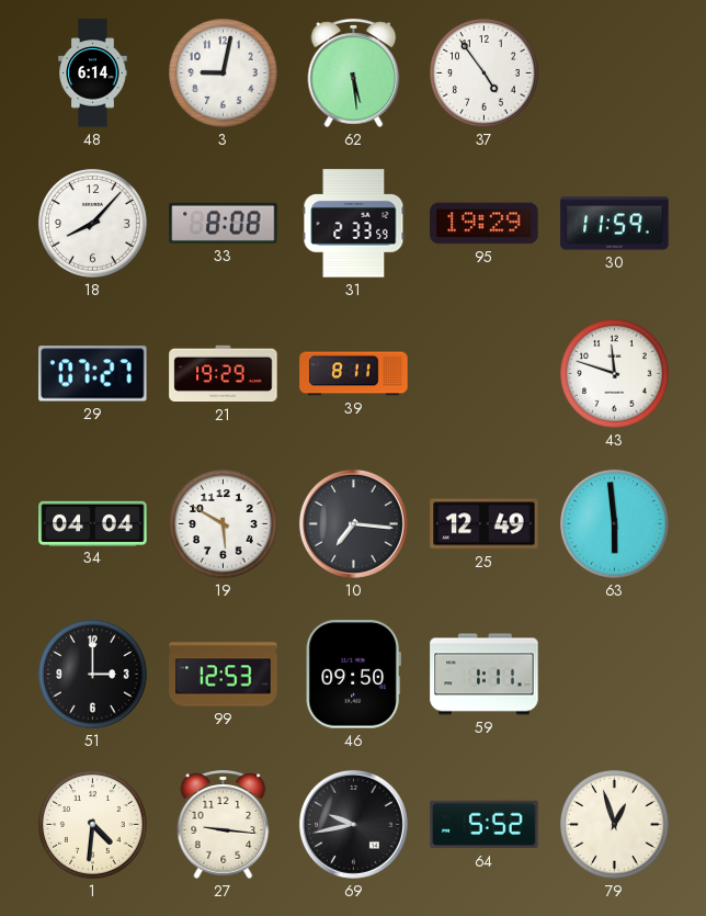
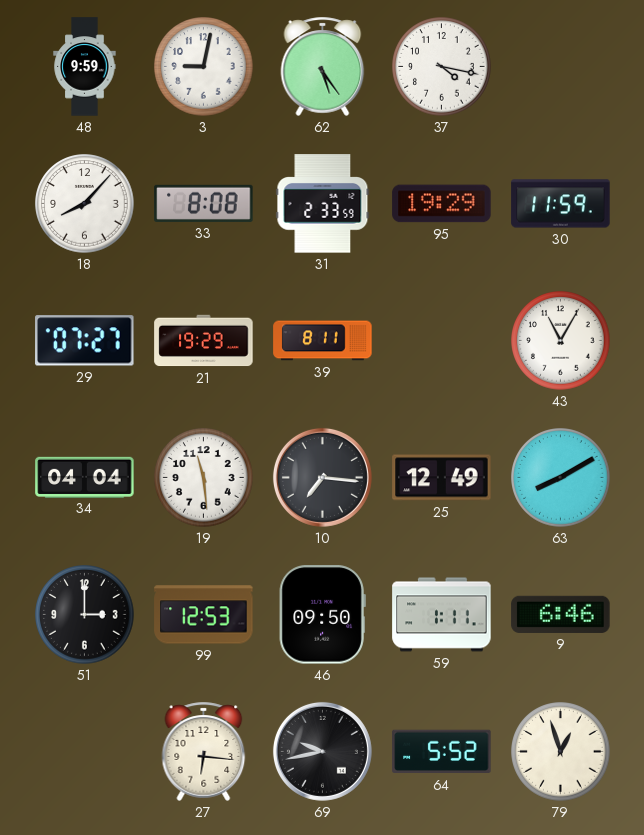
48: 6:14 -> 9:59
62: 5:29 -> 5:24
37: 4:54 -> 4:17
43: 11:48 -> 11:05
19: 5:50 -> 11:29
63: 5:59 -> 8:10
9: none -> 6:46
1: 4:31 -> none
27: 9:16 -> 6:16
